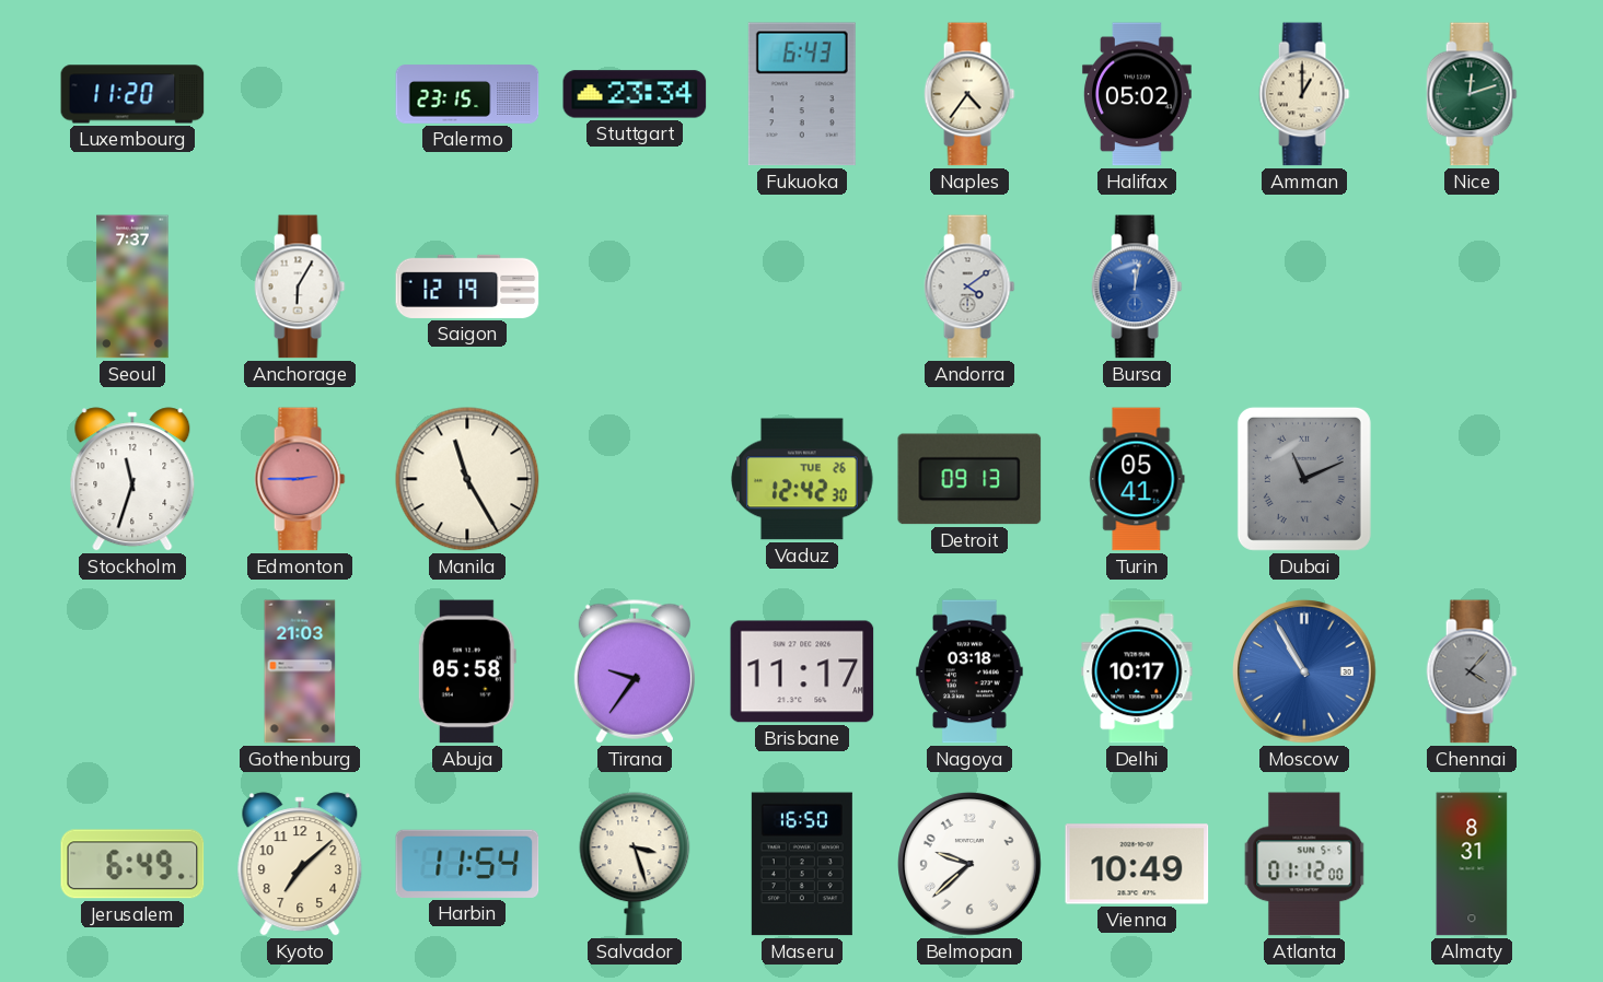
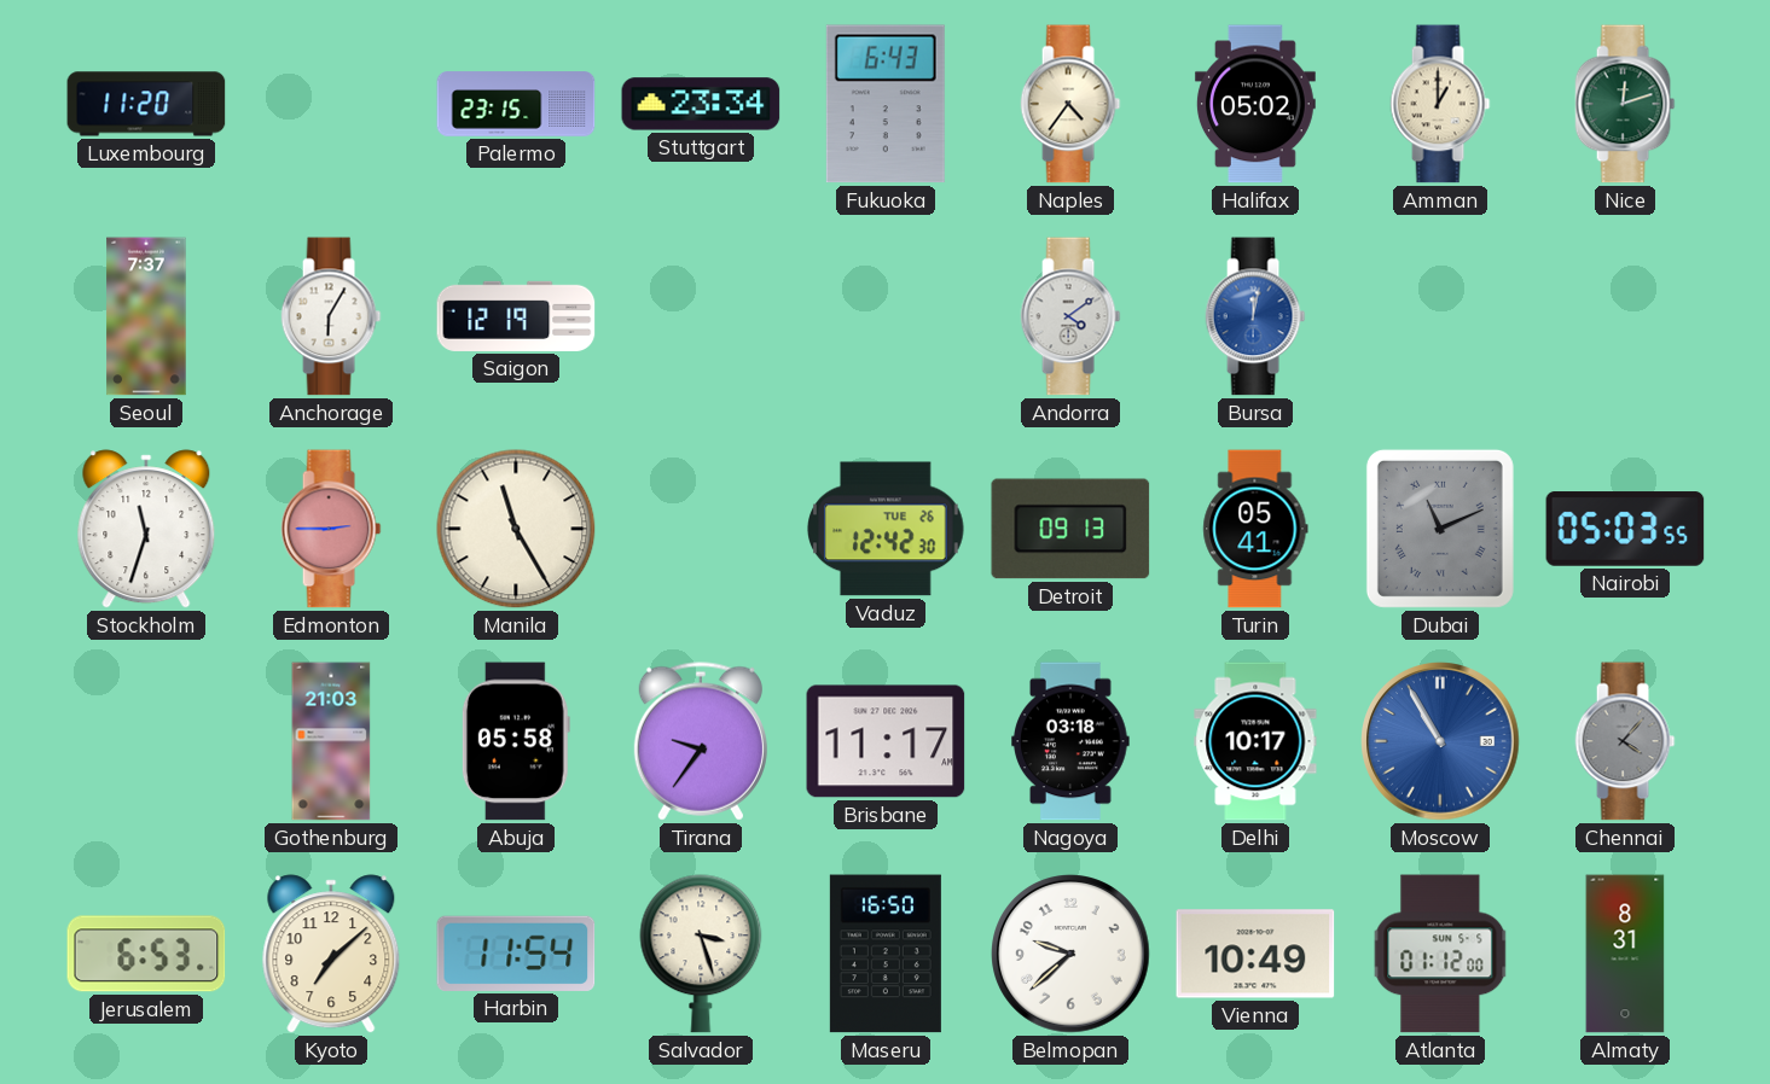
Nairobi: none -> 05:03
Jerusalem: 6:49 -> 6:53
